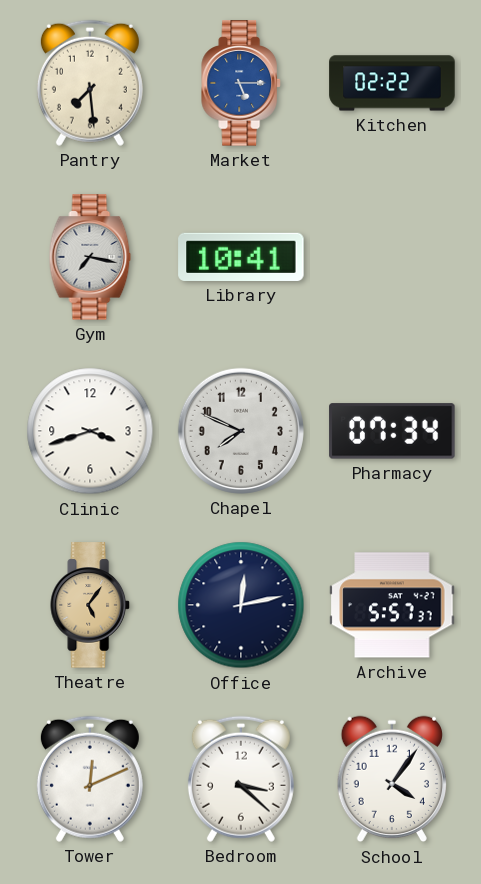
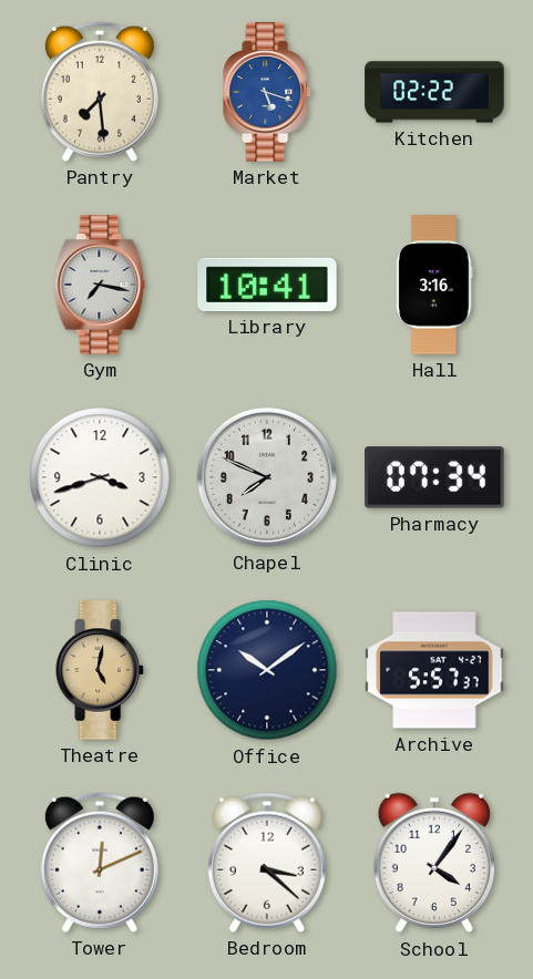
Market: 5:15 -> 5:18
Hall: none -> 3:16
Theatre: 5:06 -> 5:02
Office: 12:13 -> 10:09
